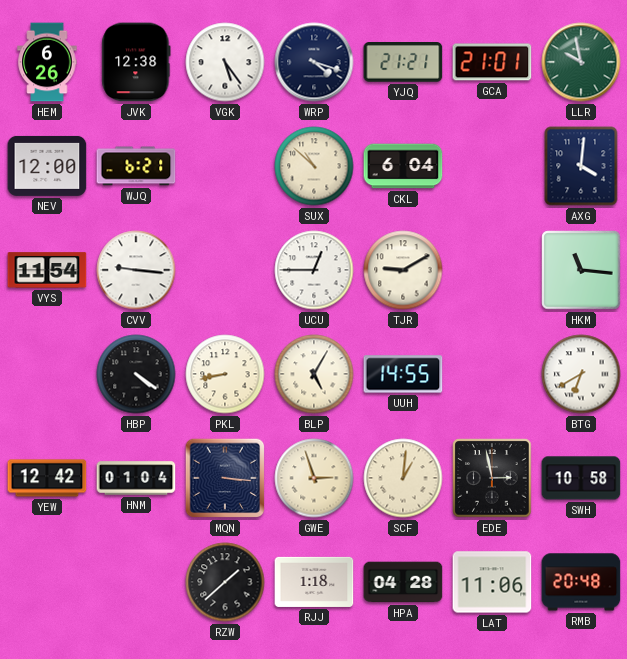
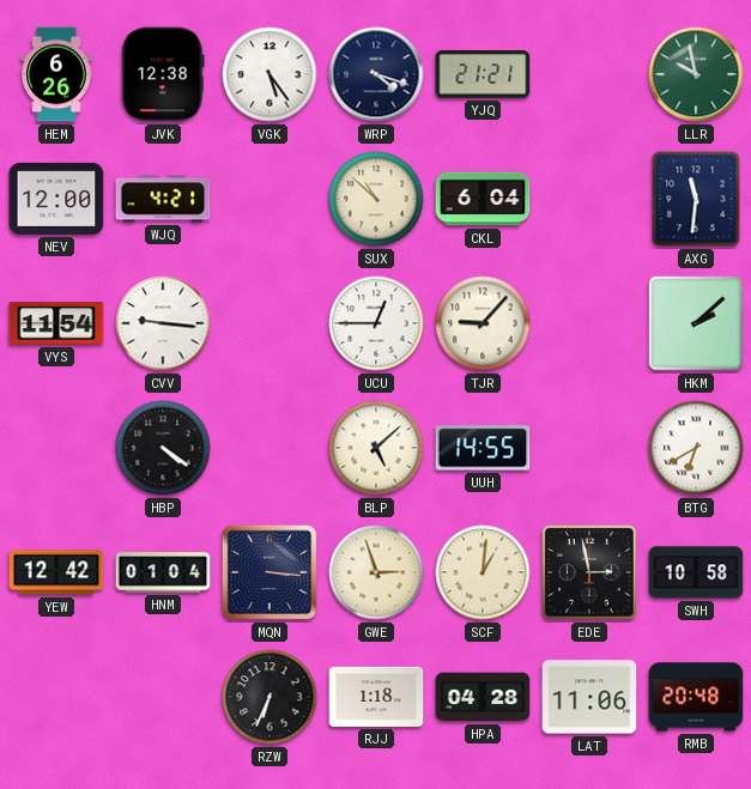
GCA: 21:01 -> none
WJQ: 6:21 -> 4:21
AXG: 4:01 -> 11:31
TJR: 9:10 -> 9:07
HKM: 11:16 -> 2:08
PKL: 8:43 -> none
BLP: 5:05 -> 5:08
RZW: 1:38 -> 6:34
